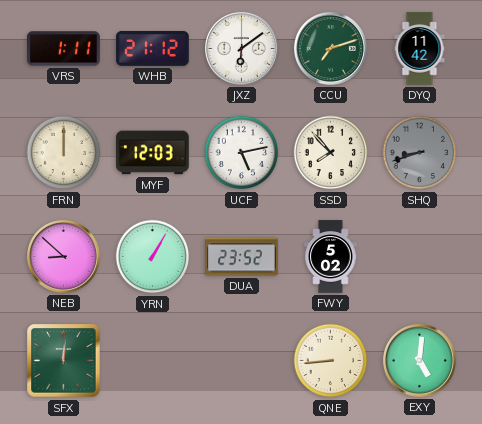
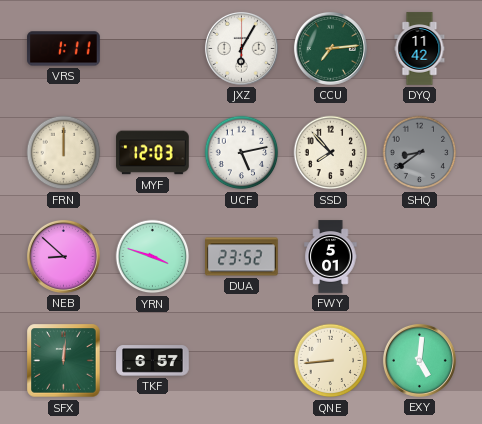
WHB: 21:12 -> none
JXZ: 6:09 -> 6:05
CCU: 7:12 -> 7:14
SHQ: 8:42 -> 8:39
YRN: 1:05 -> 3:48
FWY: 5:02 -> 5:01
TKF: none -> 6:57
